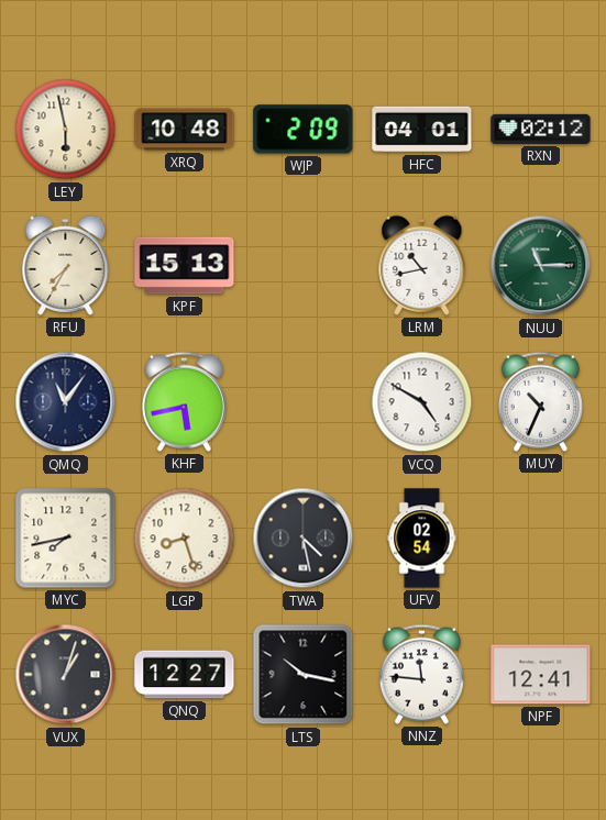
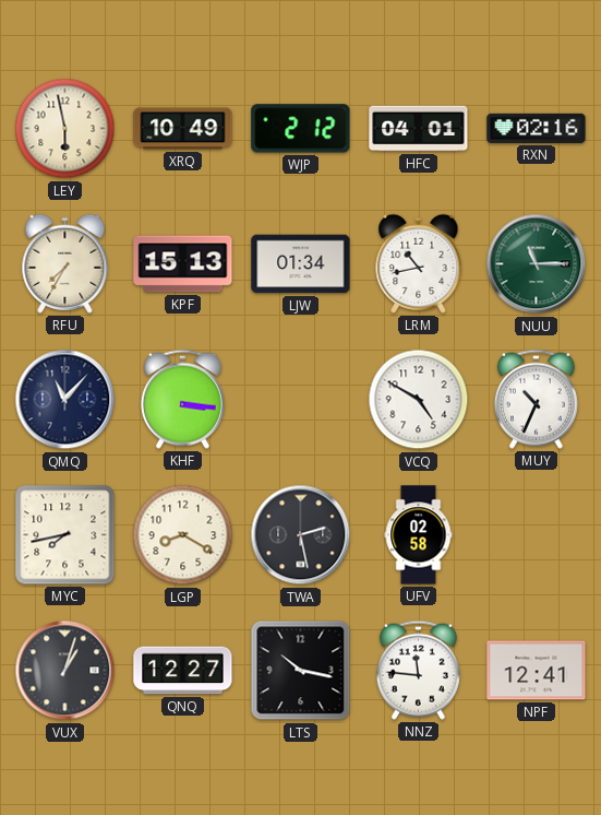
XRQ: 10:48 -> 10:49
WJP: 2:09 -> 2:12
RXN: 02:12 -> 02:16
LJW: none -> 01:34
QMQ: 11:06 -> 11:07
KHF: 5:43 -> 3:16
LGP: 8:27 -> 8:20
TWA: 4:28 -> 2:28
UFV: 02:54 -> 02:58
